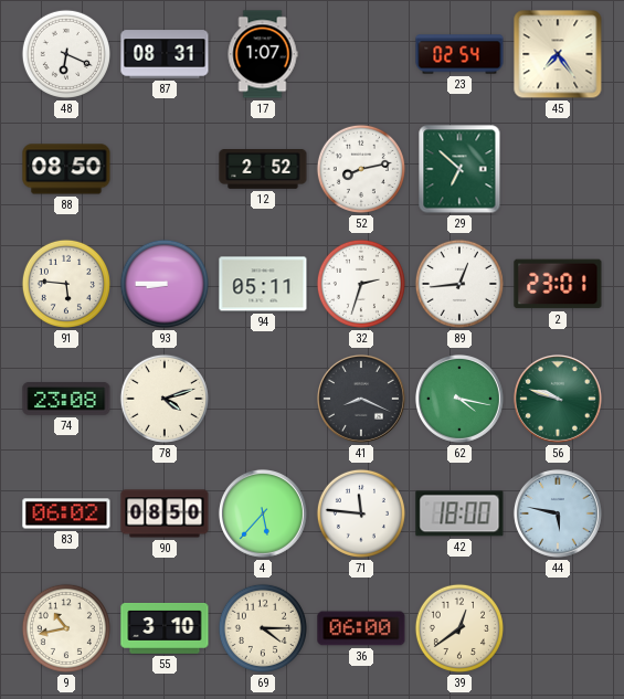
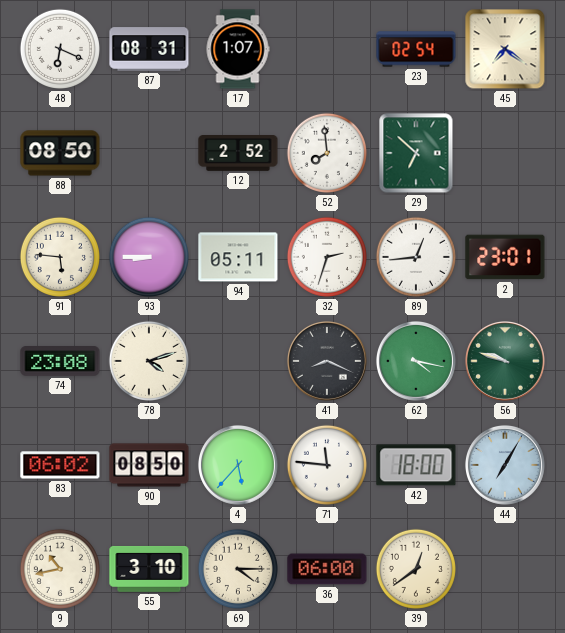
45: 7:24 -> 7:21
52: 8:13 -> 7:59
44: 5:47 -> 7:05
